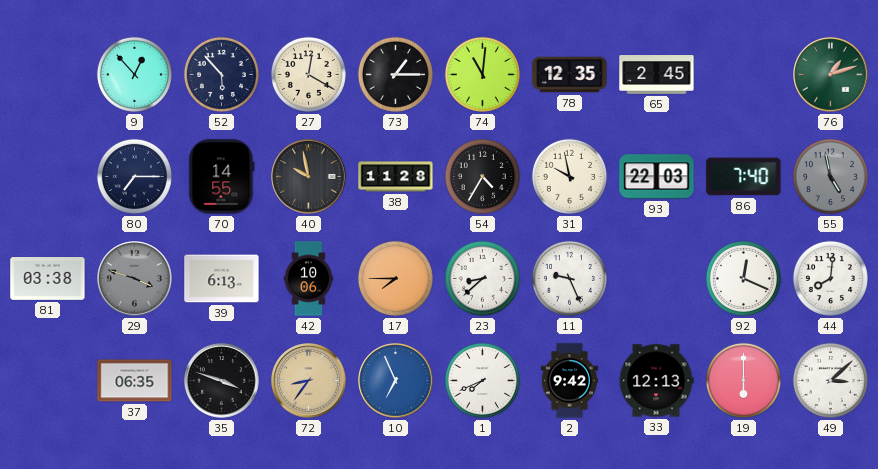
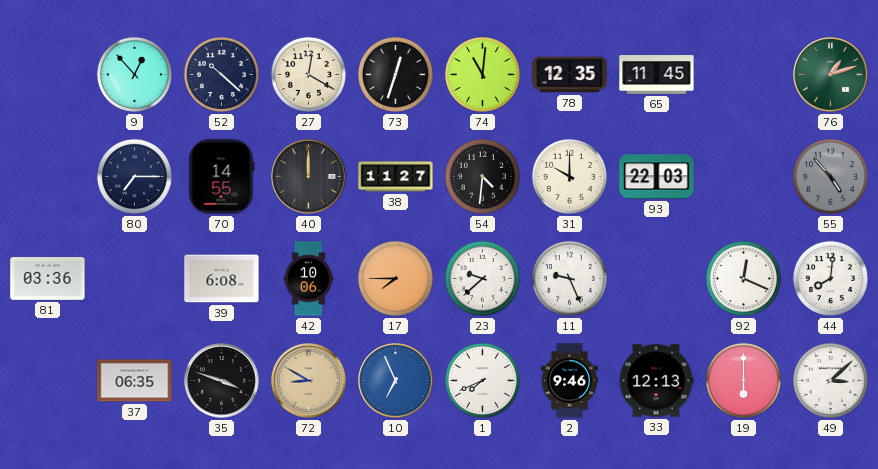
52: 5:53 -> 10:22
73: 1:15 -> 12:33
65: 2:45 -> 11:45
40: 9:58 -> 12:00
38: 11:28 -> 11:27
54: 4:35 -> 4:31
31: 9:58 -> 10:00
86: 7:40 -> none
55: 4:58 -> 4:53
81: 03:38 -> 03:36
29: 3:48 -> none
39: 6:13 -> 6:08
23: 8:38 -> 9:38
72: 8:36 -> 8:50
2: 9:42 -> 9:46
